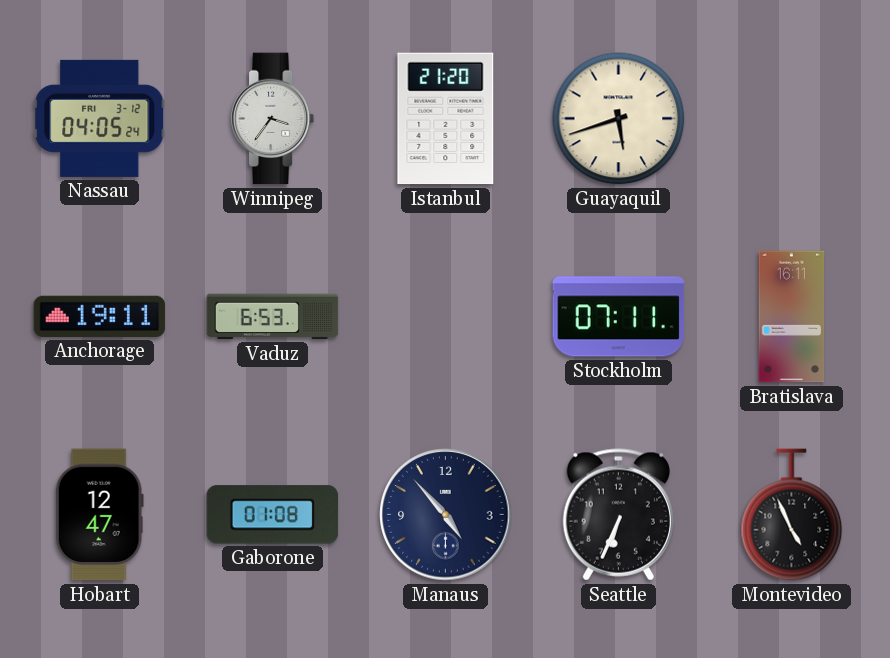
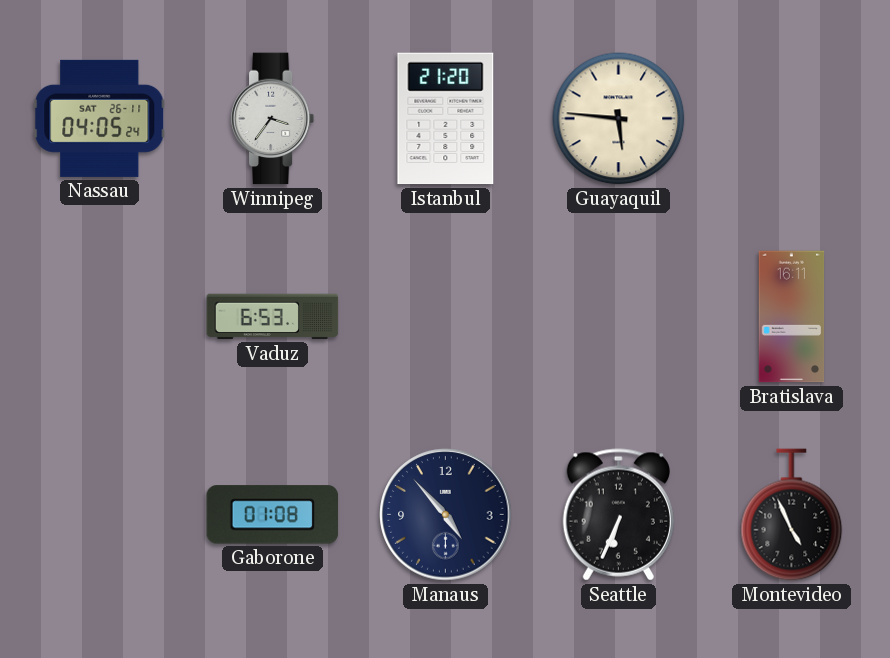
Nassau date: FRI 3-12 -> SAT 26-11
Guayaquil: 5:42 -> 5:46
Anchorage: 19:11 -> none
Stockholm: 07:11 -> none
Hobart: 12:47 -> none
